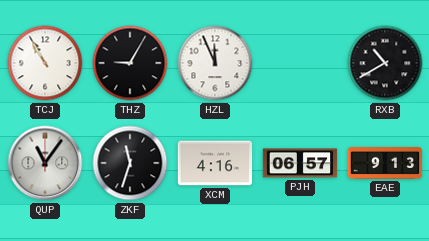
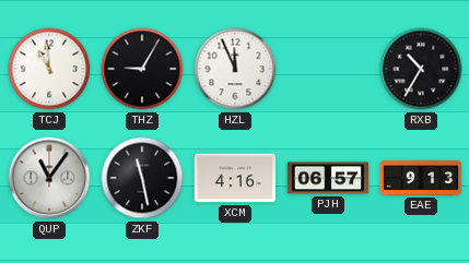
TCJ: 10:55 -> 10:59
RXB: 10:40 -> 10:35
ZKF: 11:33 -> 11:28
